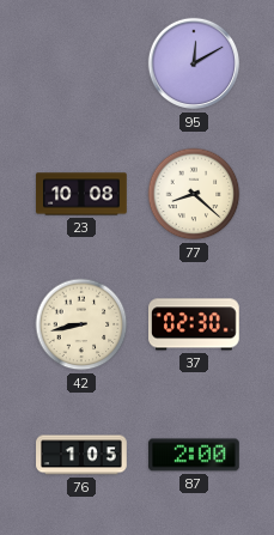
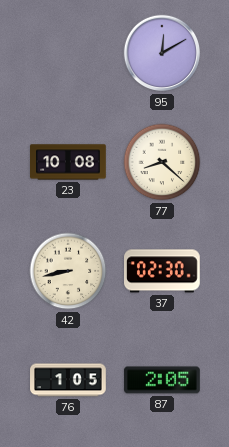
87: 2:00 -> 2:05
